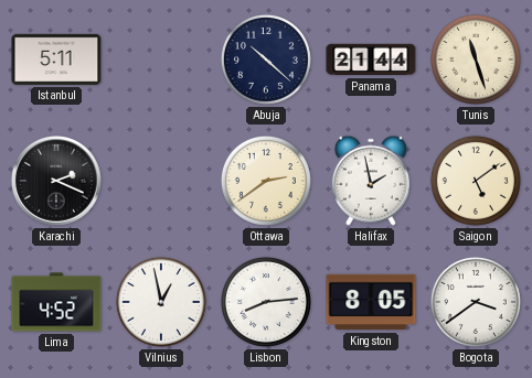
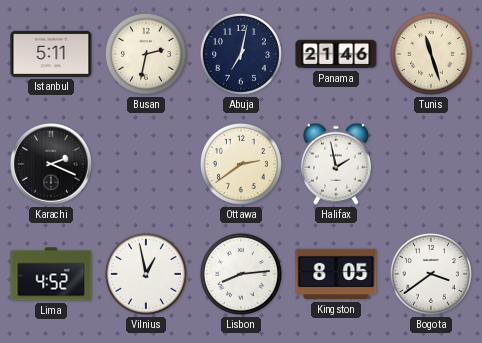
Busan: none -> 2:32
Abuja: 10:22 -> 7:02
Panama: 21:44 -> 21:46
Saigon: 5:09 -> none
